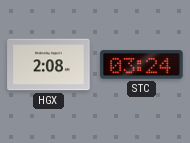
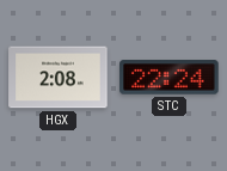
STC: 03:24 -> 22:24
